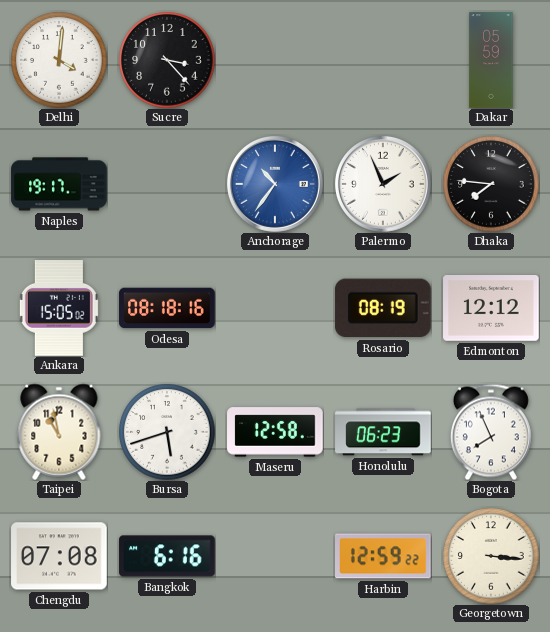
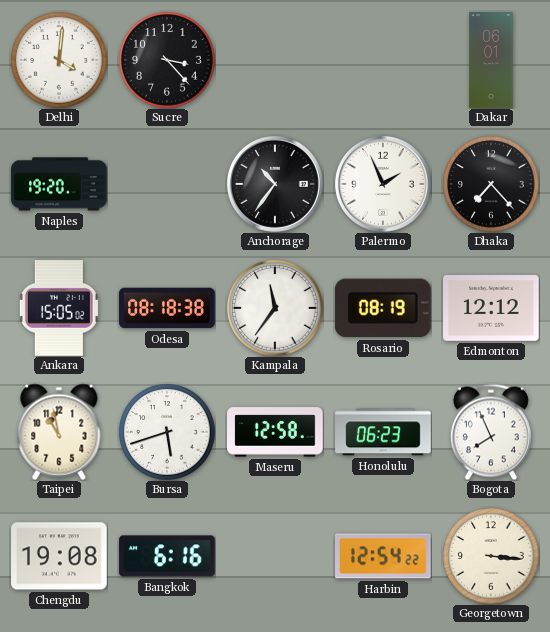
Dakar: 05:59 -> 06:01
Naples: 19:17 -> 19:20
Anchorage dial: blue -> black
Dhaka: 7:46 -> 7:23
Odesa: 08:18:16 -> 08:18:38
Kampala: none -> 11:36
Chengdu: 07:08 -> 19:08
Harbin: 12:59 -> 12:54
